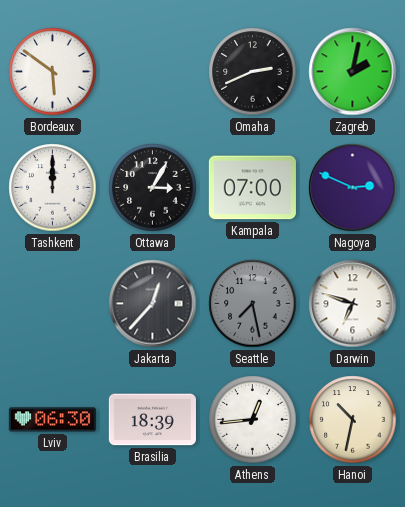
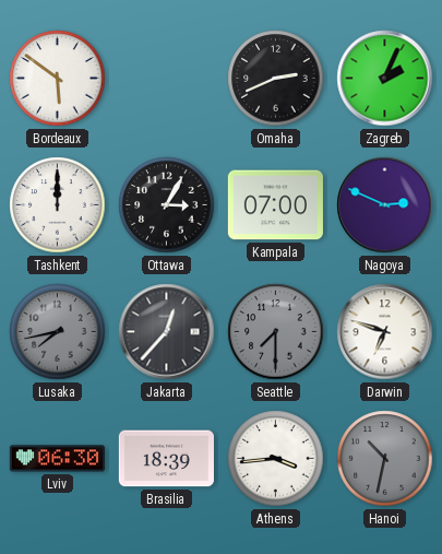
Zagreb: 2:02 -> 2:04
Lusaka: none -> 7:43
Seattle: 7:28 -> 7:30
Athens: 12:44 -> 3:44
Hanoi dial: cream -> grey
